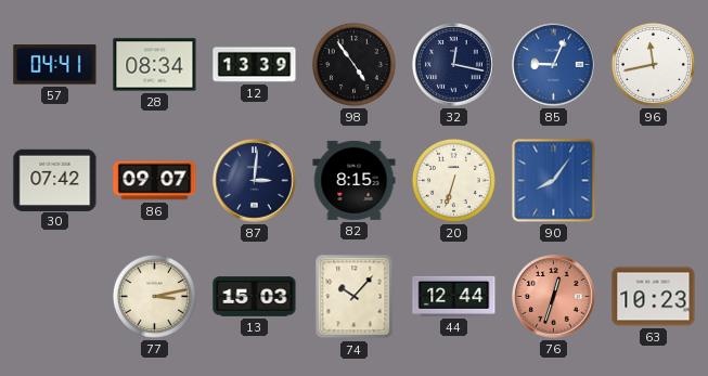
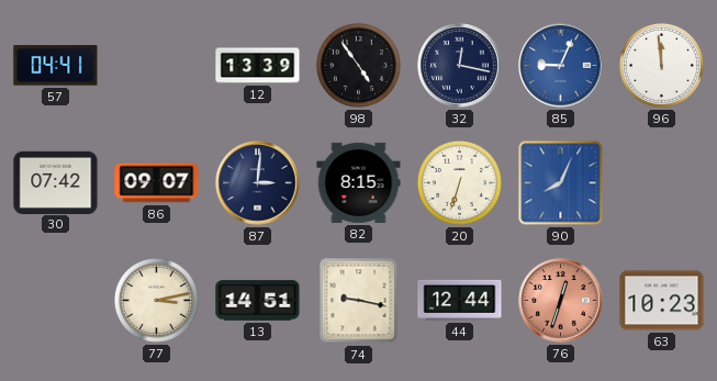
28: 08:34 -> none
96: 11:43 -> 11:59
90: 8:06 -> 8:04
13: 15:03 -> 14:51
74: 10:07 -> 9:17
